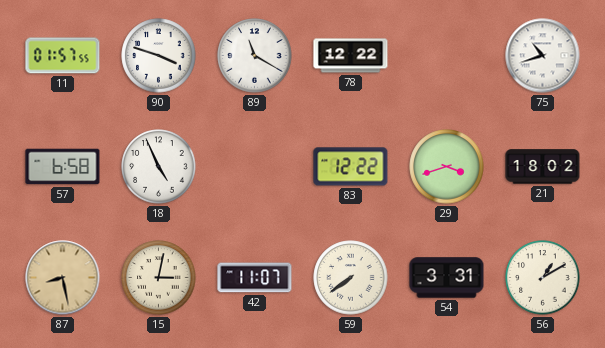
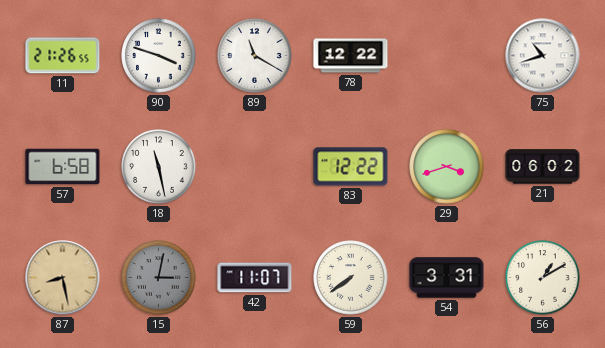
11: 01:57 -> 21:26
18: 4:56 -> 11:28
21: 18:02 -> 06:02
15 dial: cream -> grey
